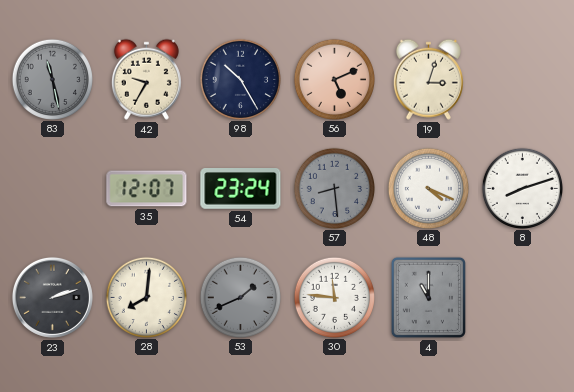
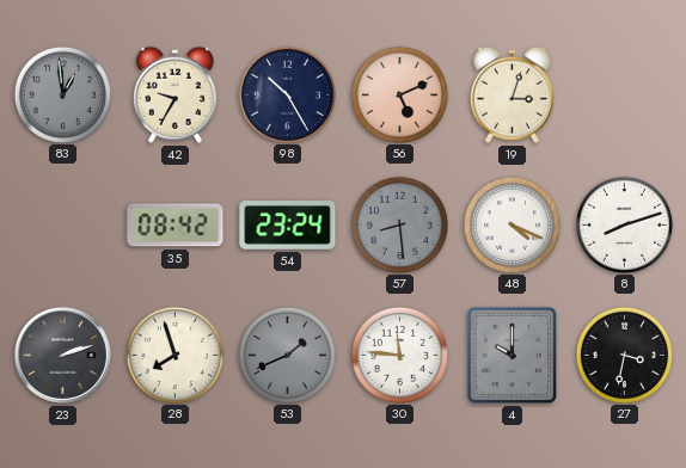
83: 11:28 -> 12:59
35: 12:07 -> 08:42
28: 8:01 -> 7:57
4: 11:00 -> 10:00
27: none -> 3:32
